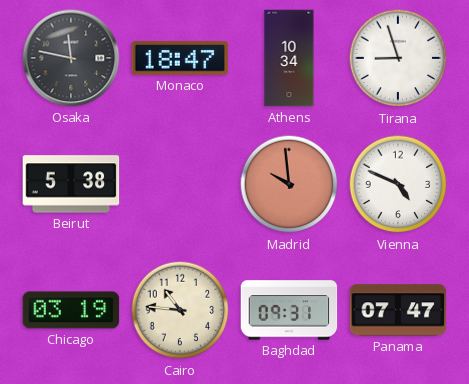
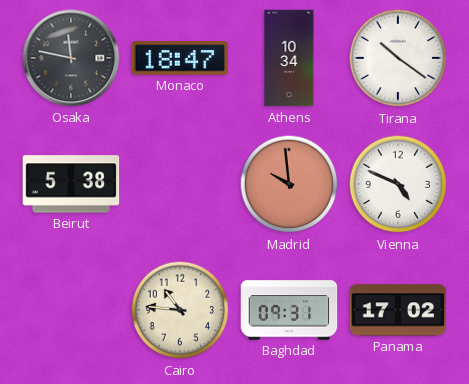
Tirana: 8:57 -> 10:21
Chicago: 03:19 -> none
Panama: 07:47 -> 17:02
